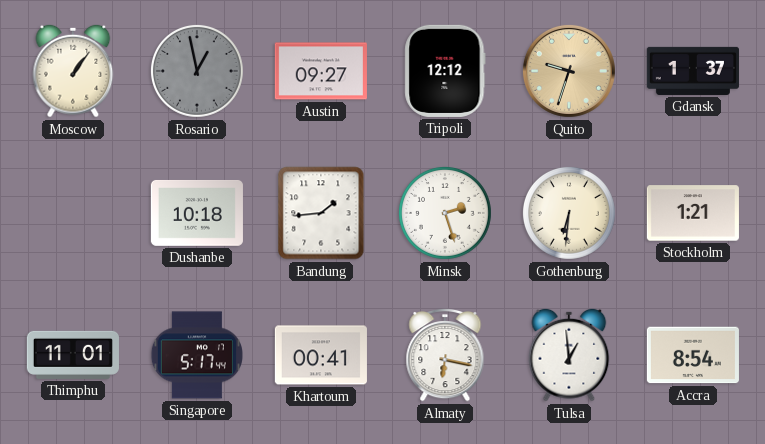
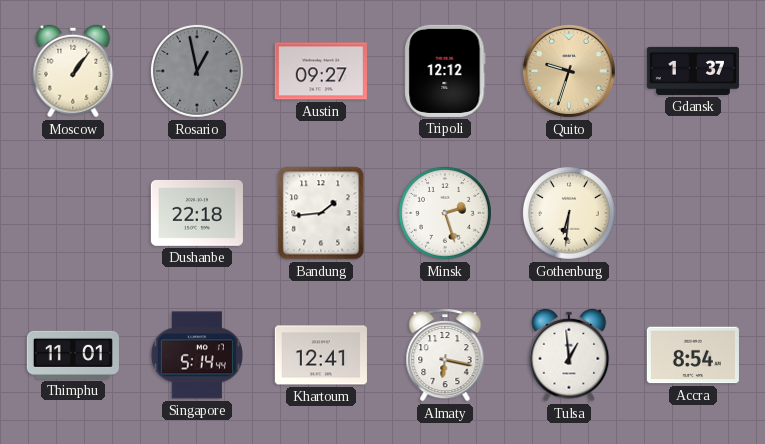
Dushanbe: 10:18 -> 22:18
Stockholm: 1:21 -> none
Singapore: 5:17 -> 5:14
Khartoum: 00:41 -> 12:41
